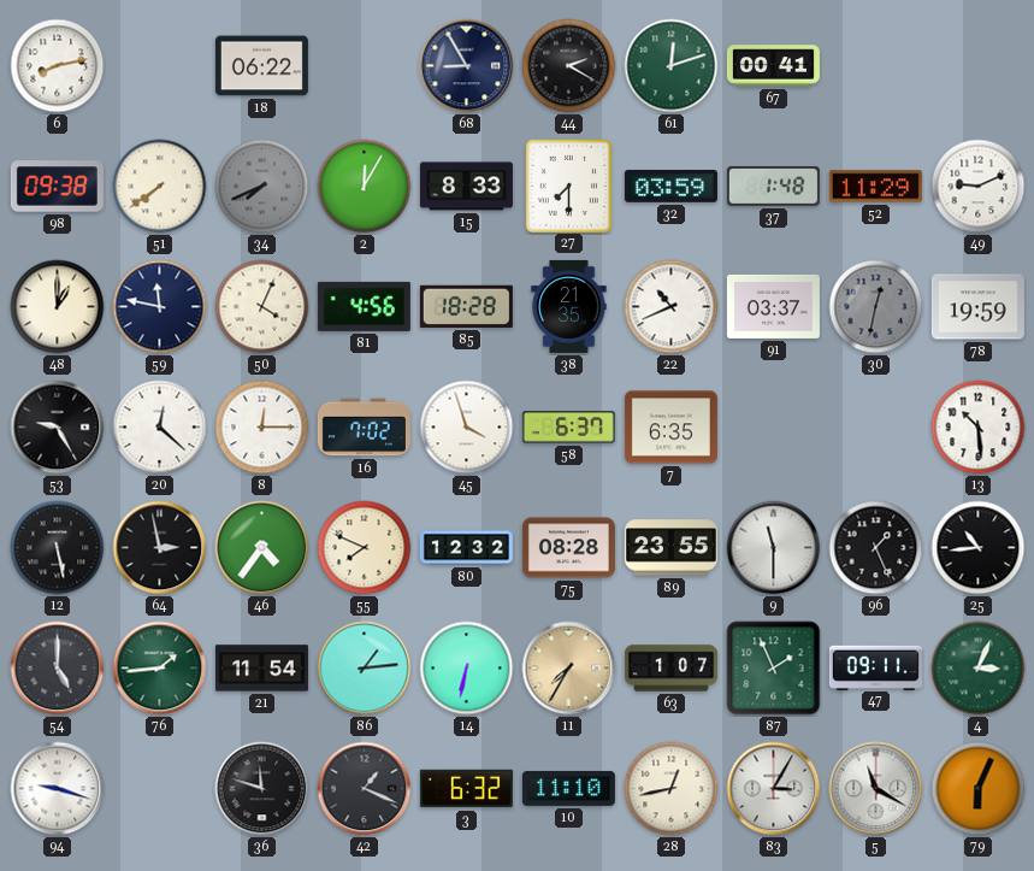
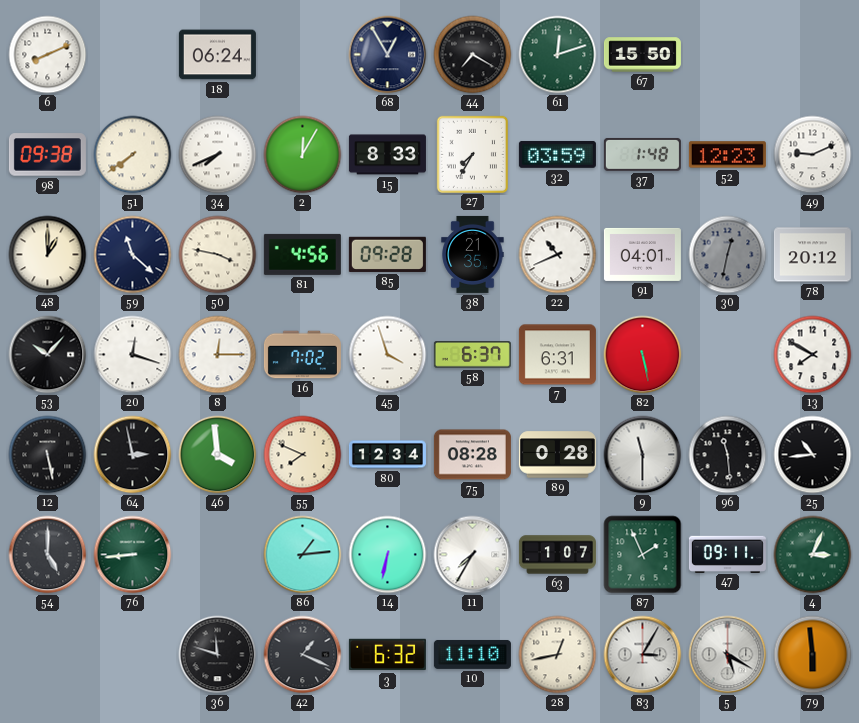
6: 8:13 -> 8:11
18: 06:22 -> 06:24
68: 8:55 -> 12:55
44: 2:20 -> 7:20
67: 00:41 -> 15:50
34 dial: grey -> white
27: 7:30 -> 7:35
52: 11:29 -> 12:23
59: 11:47 -> 11:22
50: 4:04 -> 3:47
85: 18:28 -> 09:28
91: 03:37 -> 04:01
78: 19:59 -> 20:12
53: 9:25 -> 10:07
20: 12:22 -> 12:18
7: 6:35 -> 6:31
82: none -> 5:28
13: 10:29 -> 7:50
46: 4:36 -> 3:59
80: 12:32 -> 12:34
89: 23:55 -> 0:28
96: 1:26 -> 11:29
76: 1:44 -> 8:44
21: 11:54 -> none
11 dial: champagne -> white
94: 9:18 -> none
5: 11:20 -> 5:20
79: 6:04 -> 5:59
